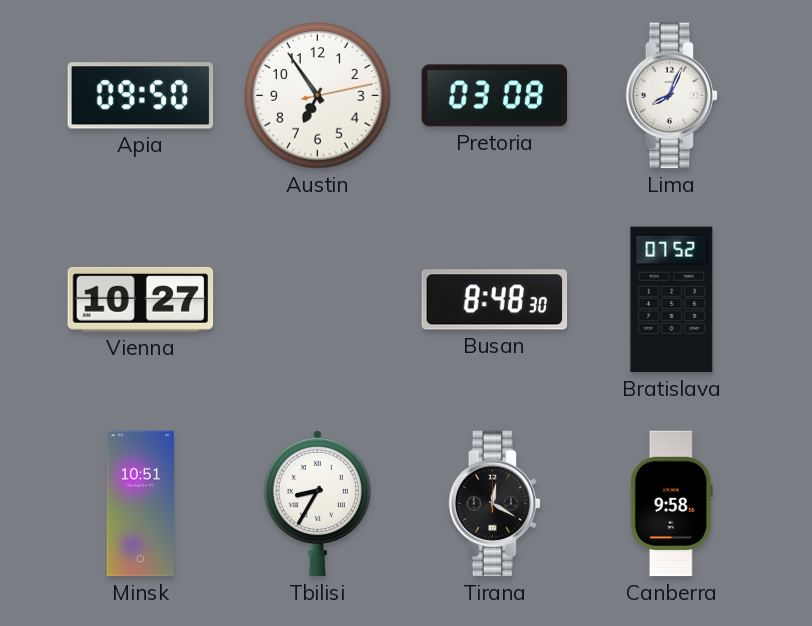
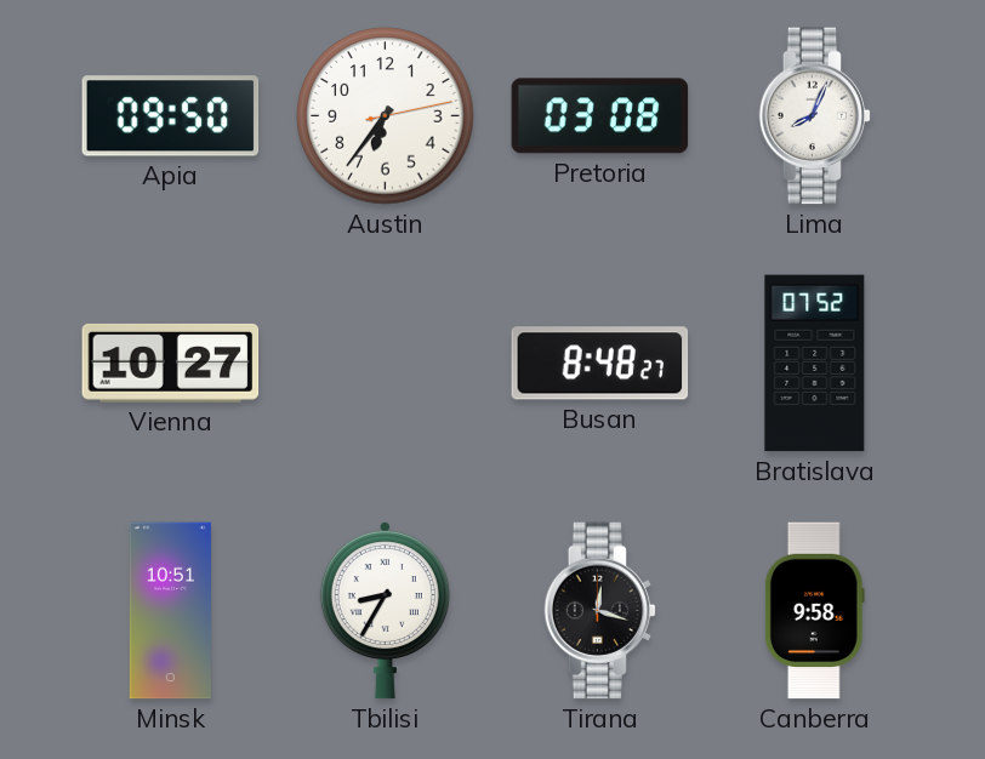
Austin: 6:54 -> 6:36
Busan: 8:48:30 -> 8:48:27
Tirana: 12:20 -> 12:18
